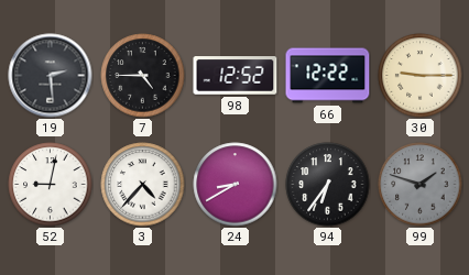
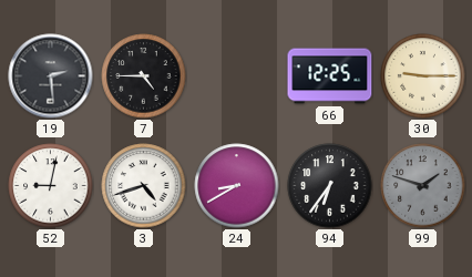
98: 12:52 -> none
66: 12:22 -> 12:25
3: 4:37 -> 4:42
